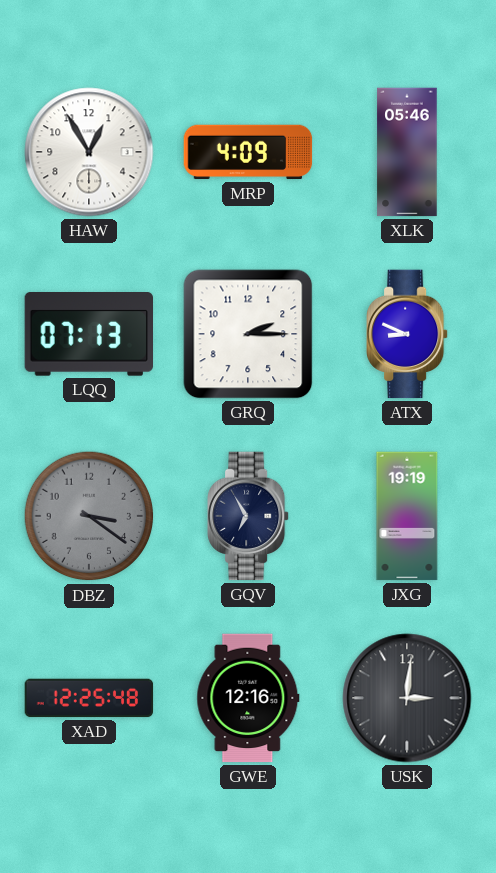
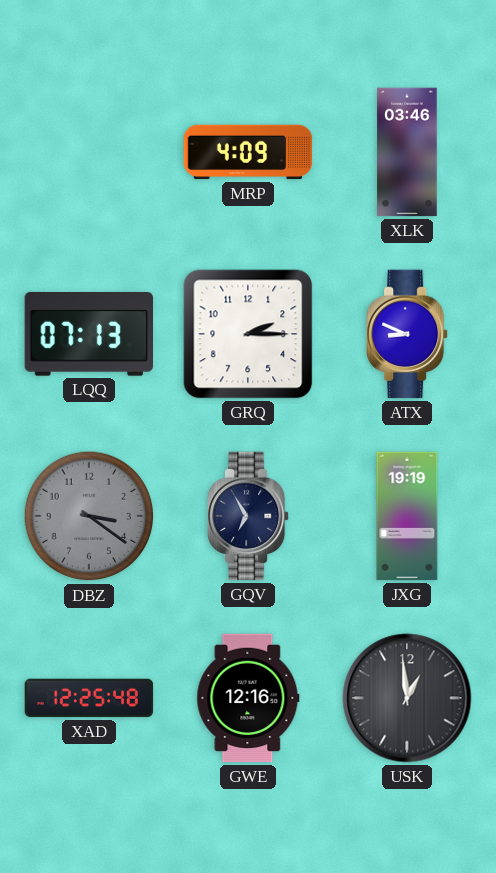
HAW: 12:55 -> none
XLK: 05:46 -> 03:46
USK: 3:01 -> 12:59
